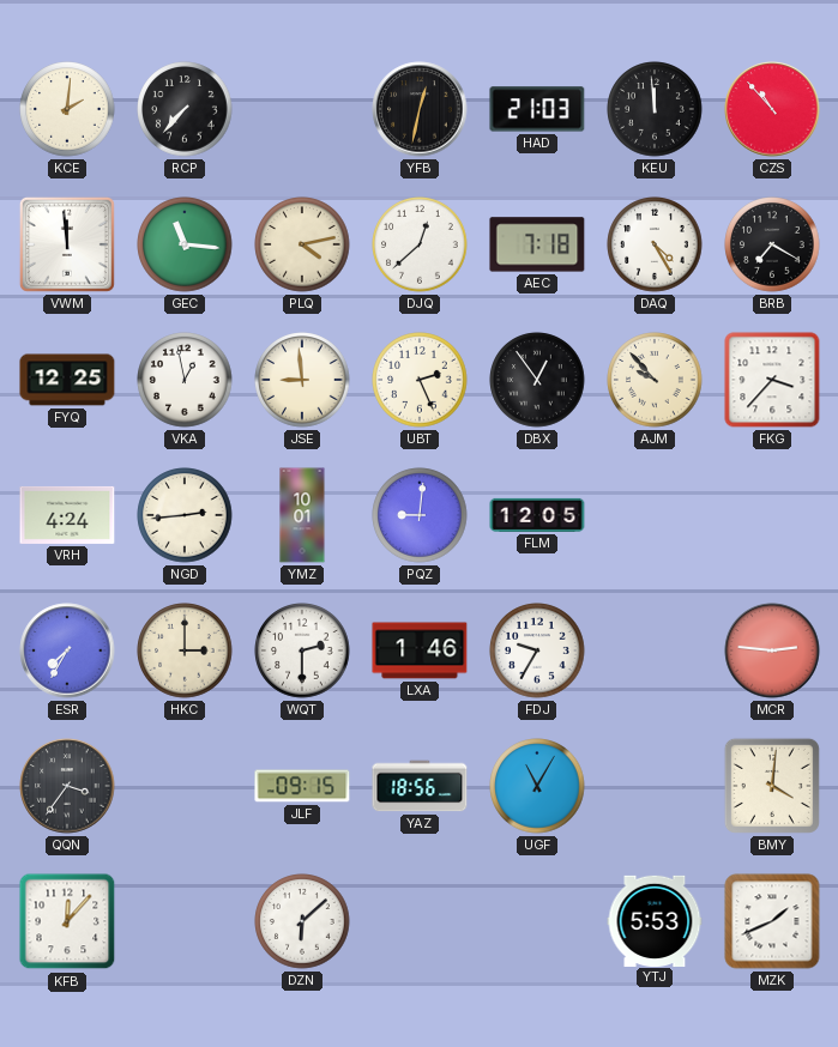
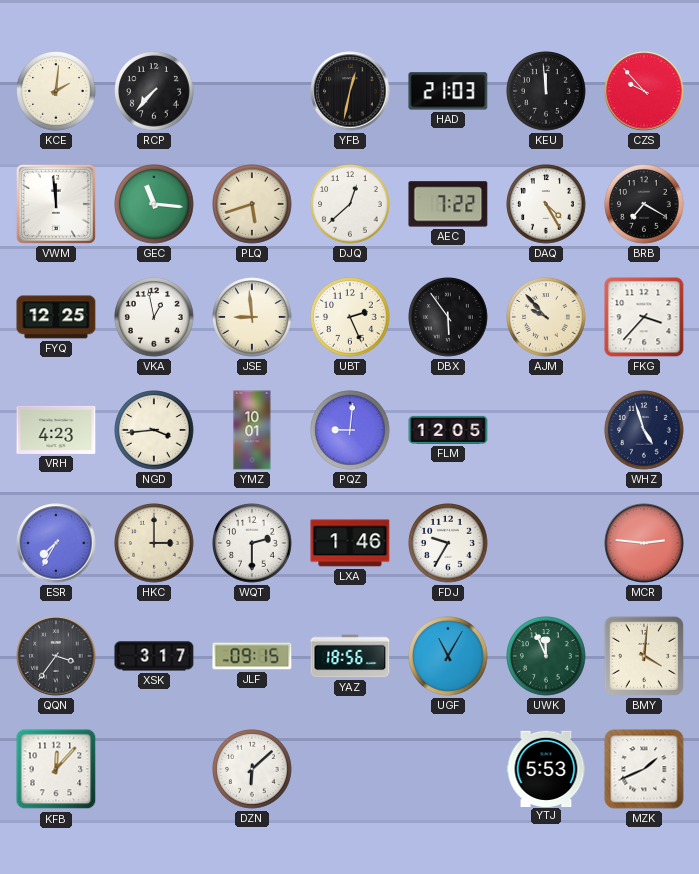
CZS: 10:53 -> 9:53
PLQ: 4:13 -> 5:42
AEC: 7:18 -> 7:22
DBX: 12:54 -> 5:54
VRH: 4:24 -> 4:23
NGD: 2:44 -> 3:44
WHZ: none -> 4:57
XSK: none -> 3:17
UWK: none -> 11:56
